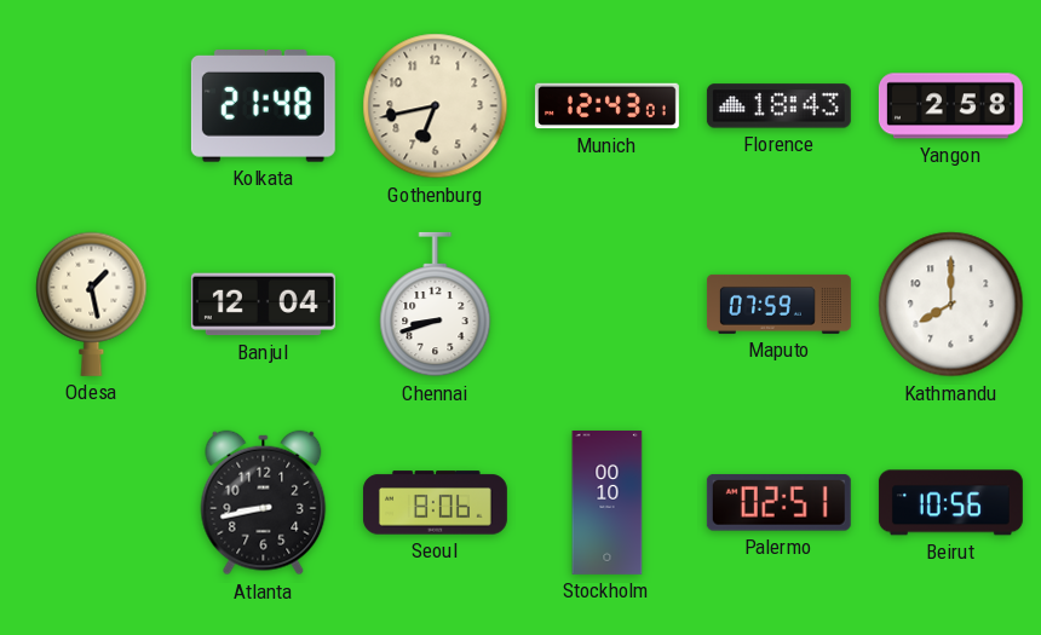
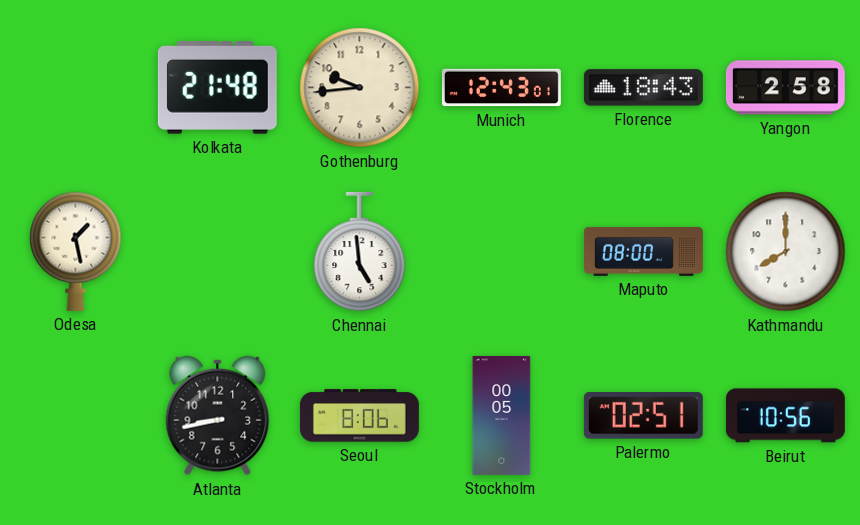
Gothenburg: 6:43 -> 9:44
Banjul: 12:04 -> none
Chennai: 8:42 -> 4:59
Maputo: 07:59 -> 08:00
Stockholm: 00:10 -> 00:05
